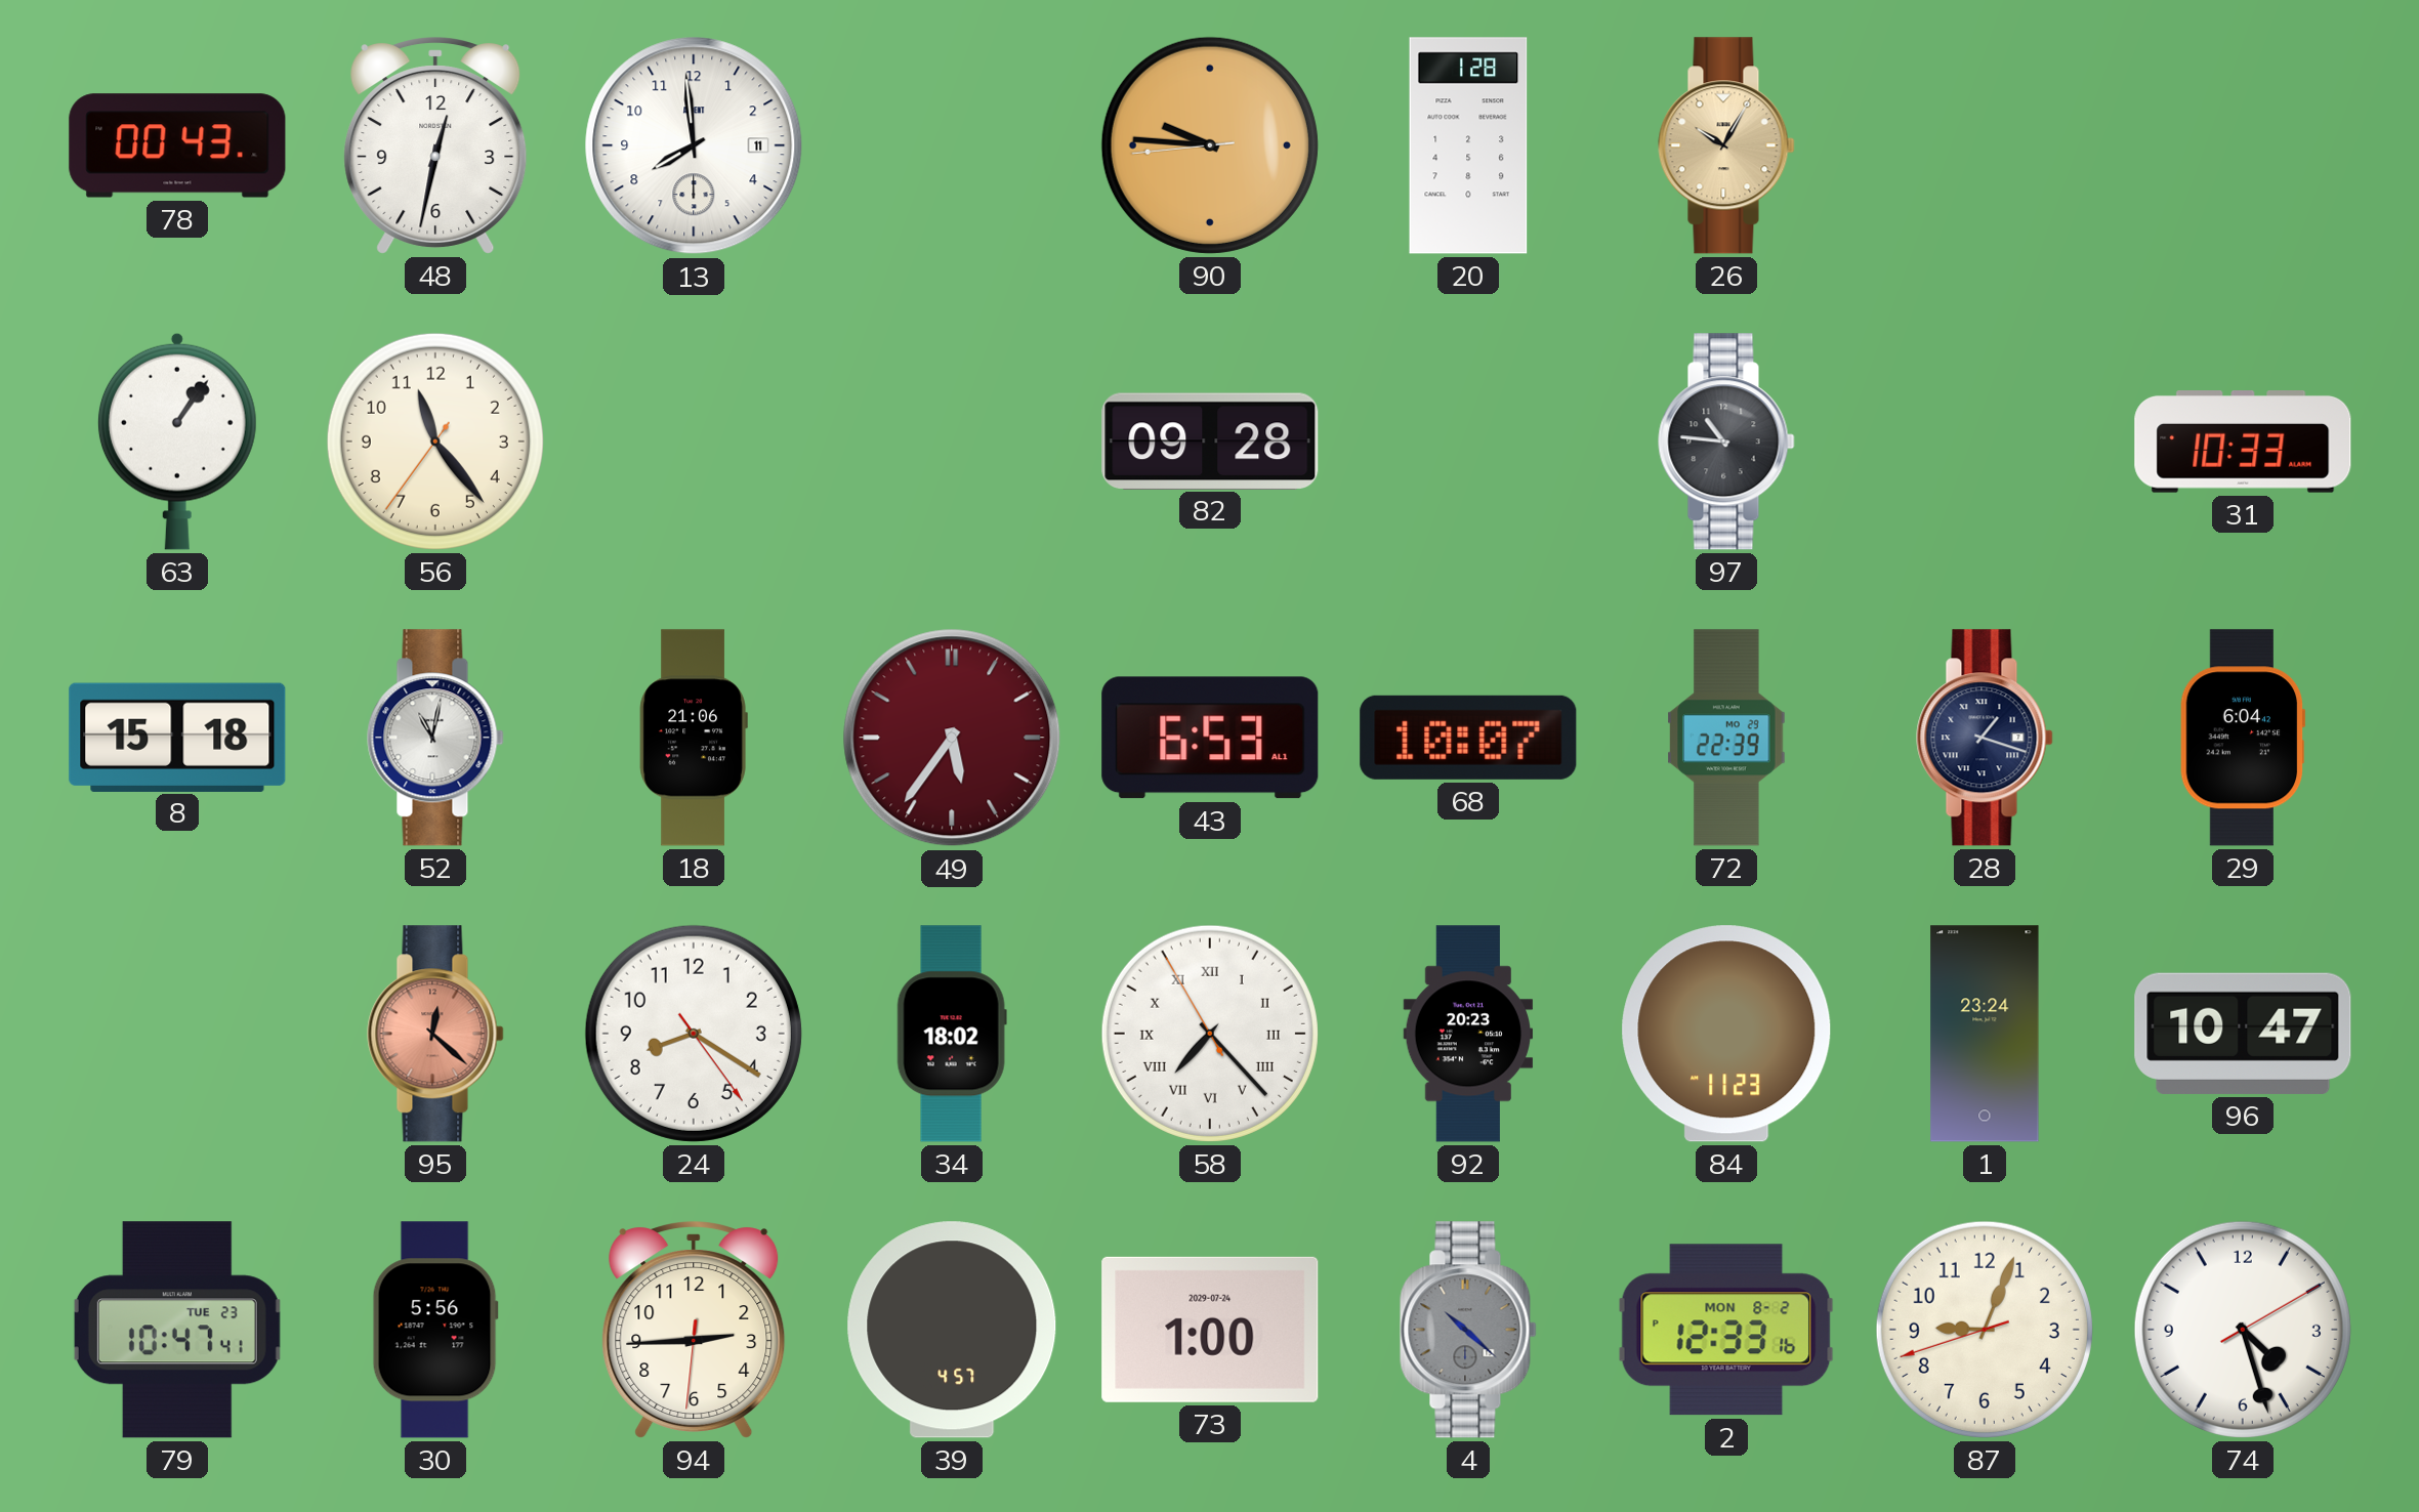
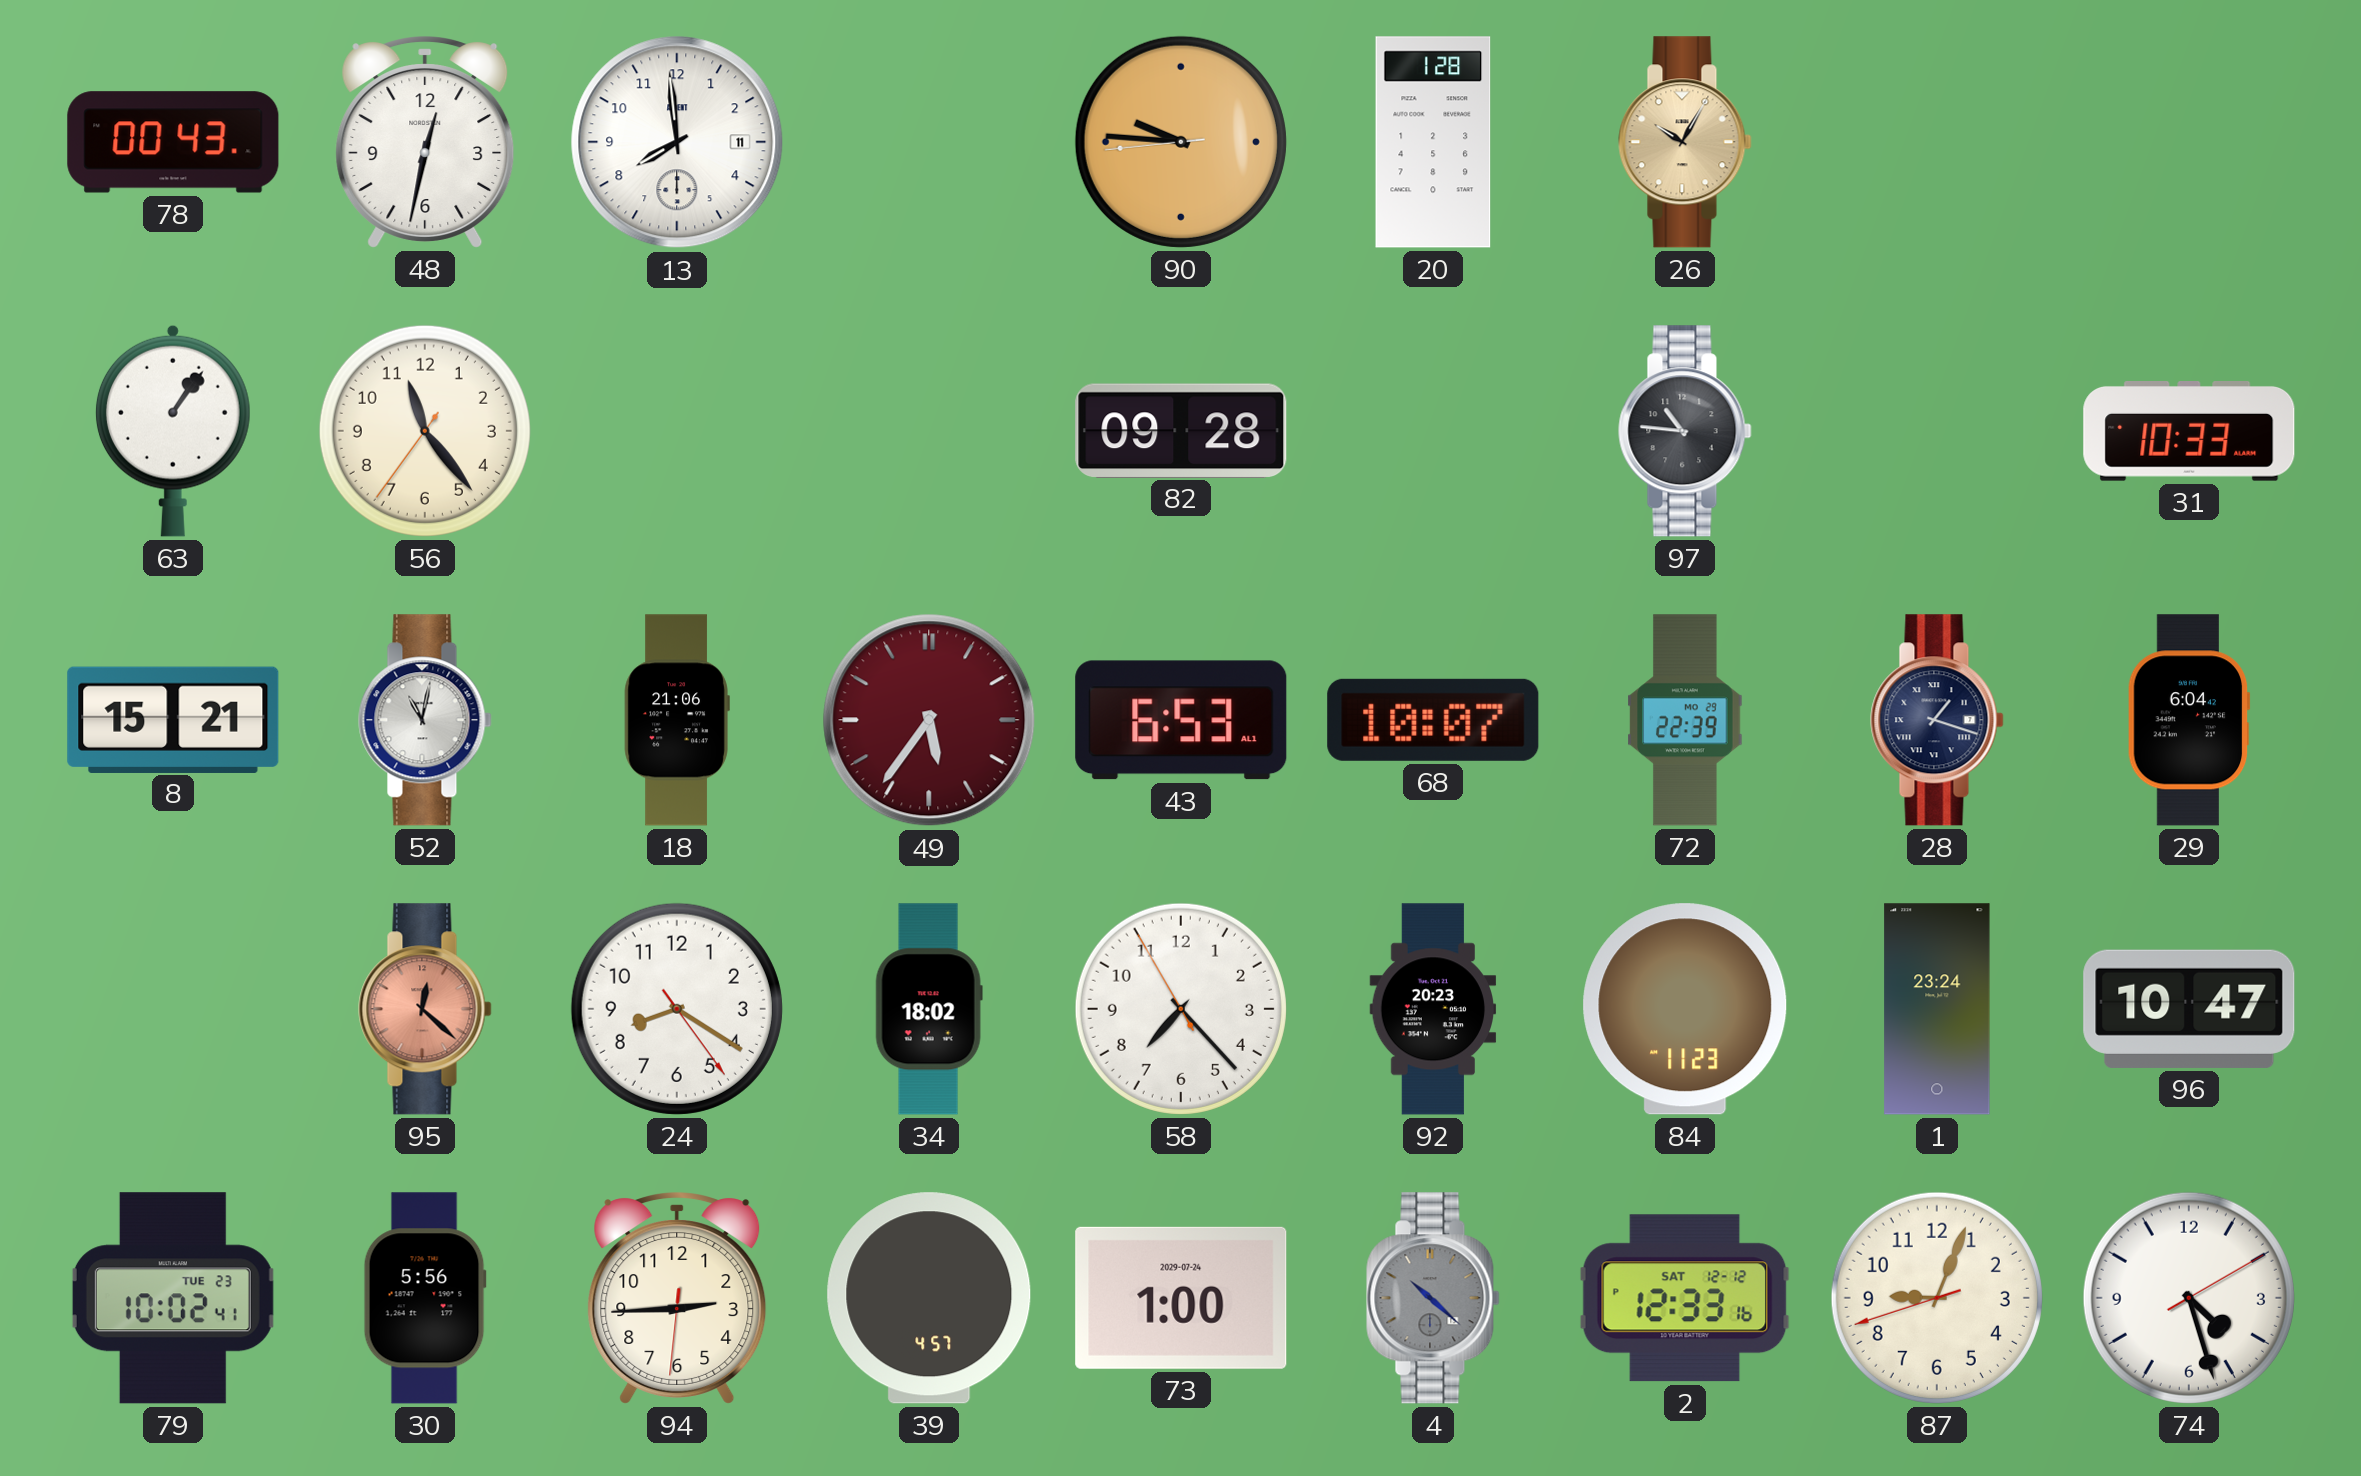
8: 15:18 -> 15:21
58 numerals: Roman -> Arabic
79: 10:47 -> 10:02
2 date: MON 8-2 -> SAT 12-12
